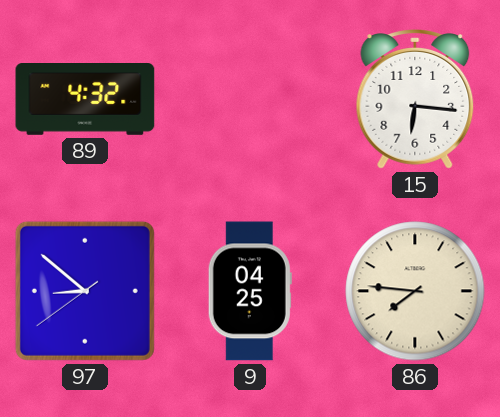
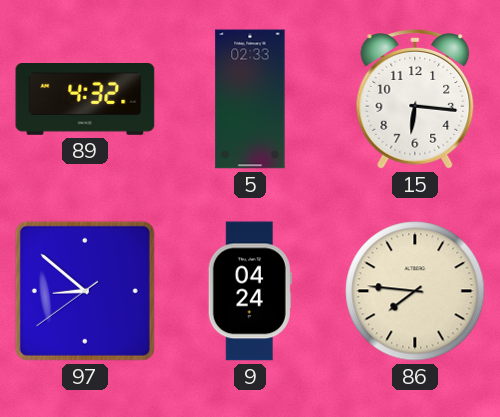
5: none -> 02:33
9: 04:25 -> 04:24
